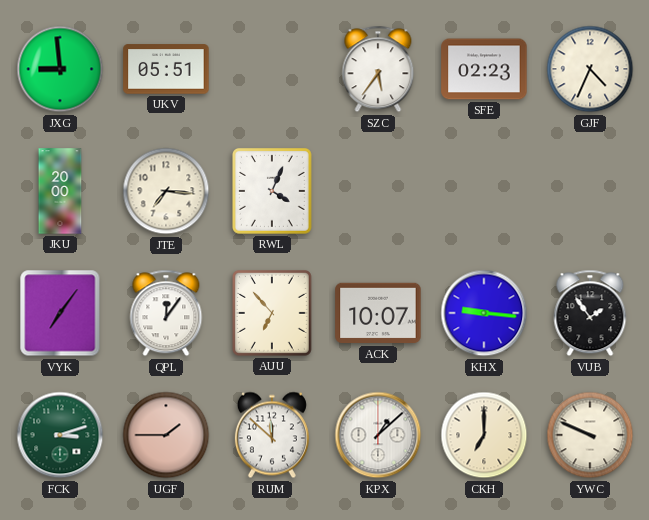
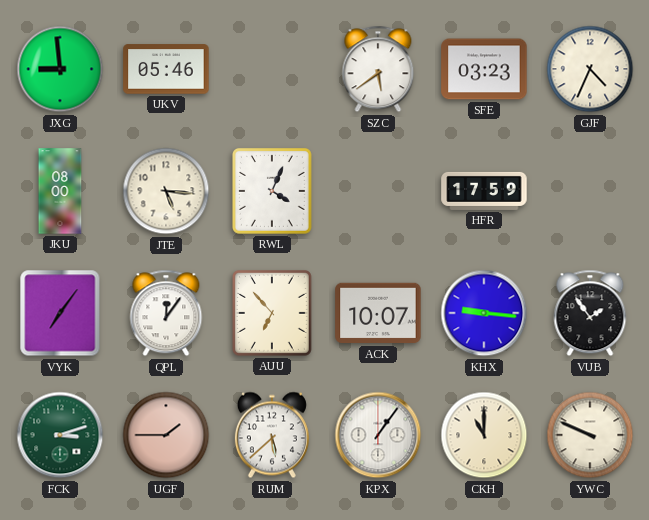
UKV: 05:51 -> 05:46
SZC: 5:36 -> 5:39
SFE: 02:23 -> 03:23
JKU: 20:00 -> 08:00
JTE: 7:16 -> 5:16
HFR: none -> 17:59
RUM: 11:52 -> 5:38
KPX: 1:08 -> 1:06
CKH: 7:00 -> 11:00
